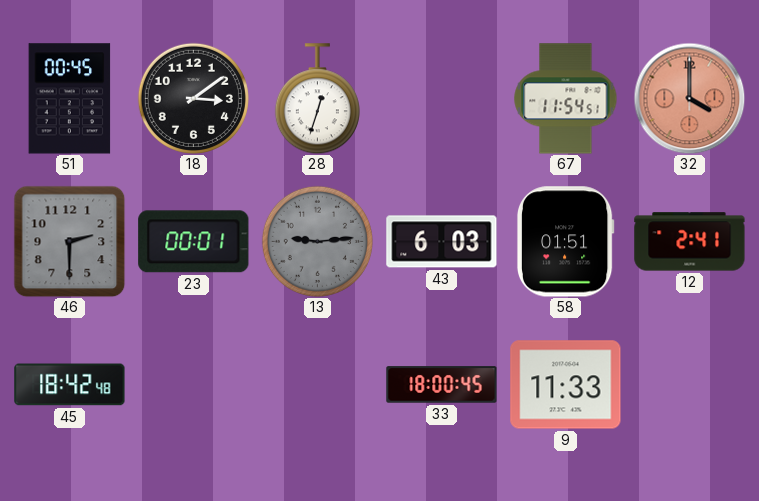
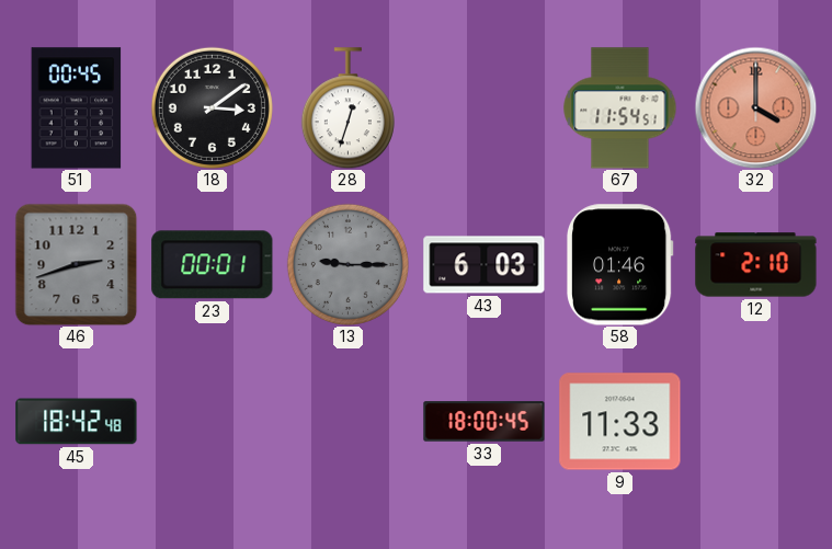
46: 2:30 -> 2:42
13: 9:14 -> 9:15
58: 01:51 -> 01:46
12: 2:41 -> 2:10
